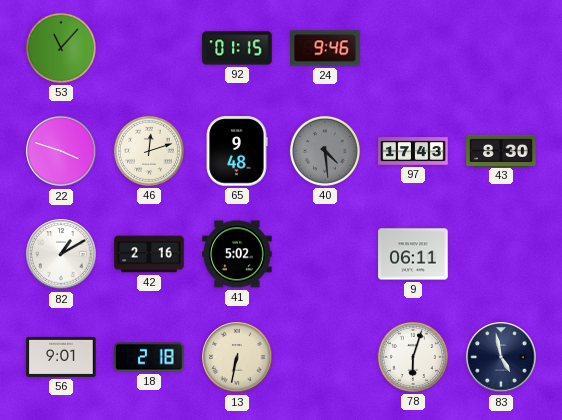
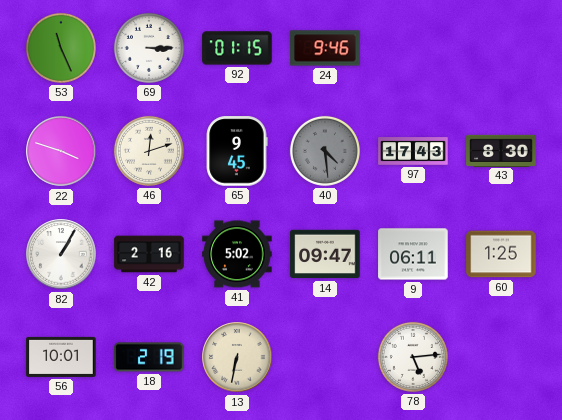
53: 11:07 -> 11:26
69: none -> 3:15
65: 9:48 -> 9:45
82: 1:10 -> 1:05
14: none -> 09:47
60: none -> 1:25
56: 9:01 -> 10:01
18: 2:18 -> 2:19
78: 6:03 -> 5:14
83: 4:58 -> none
